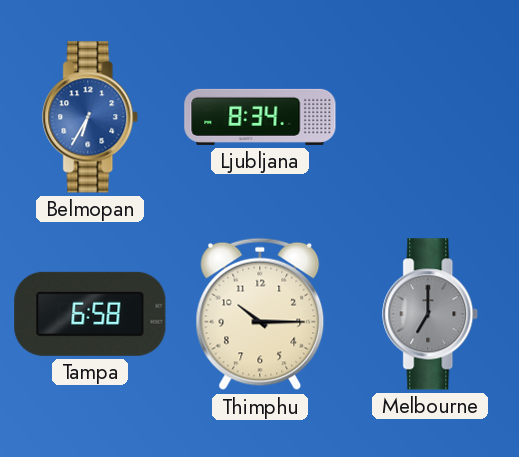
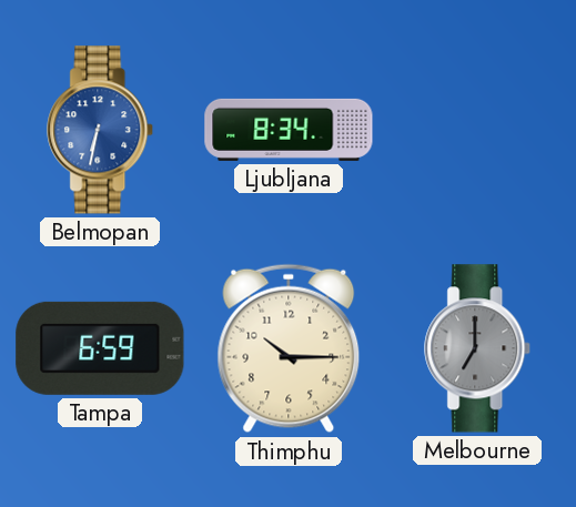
Belmopan: 6:35 -> 6:32
Tampa: 6:58 -> 6:59
